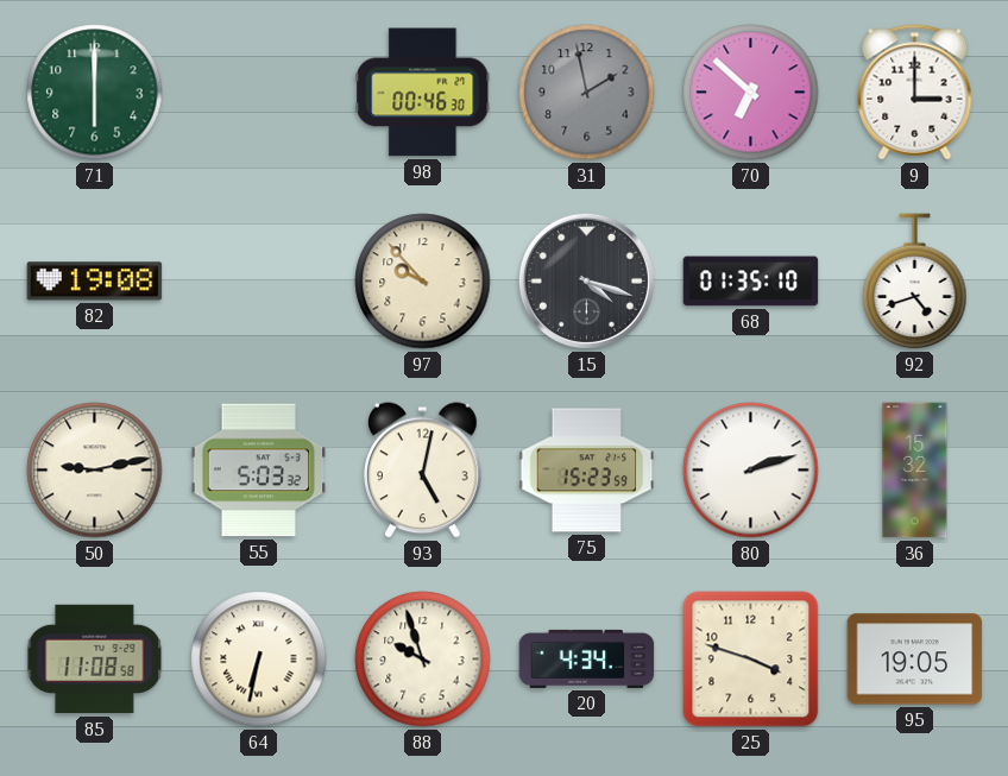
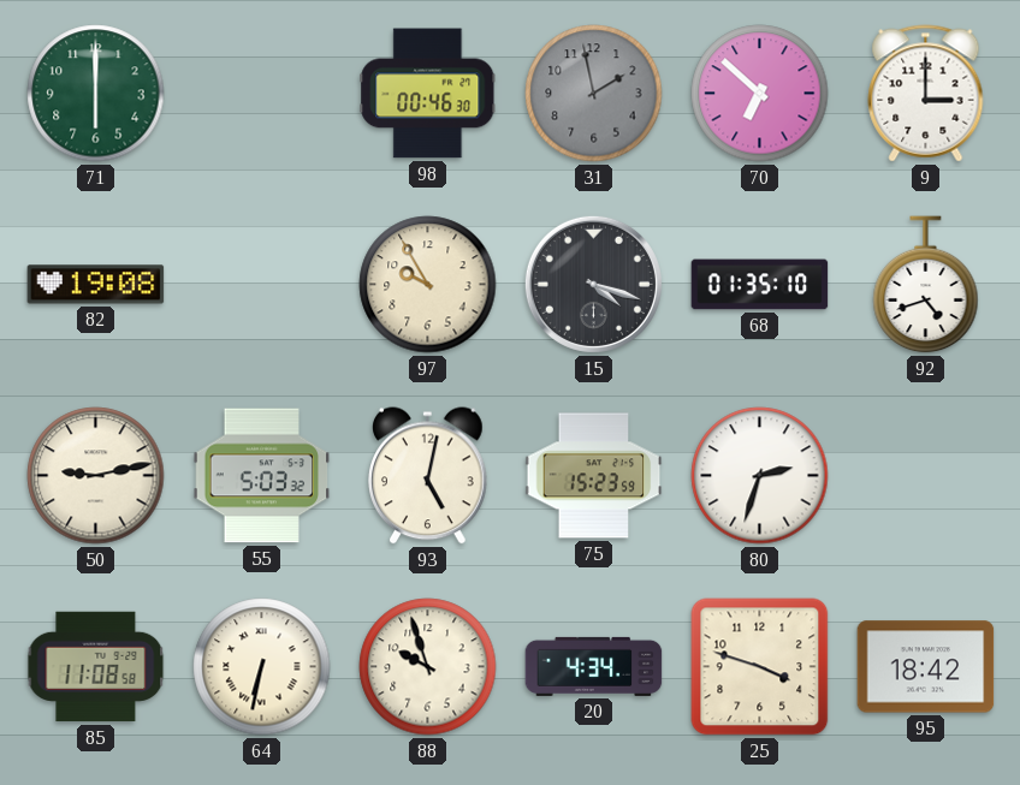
97: 9:53 -> 9:55
80: 2:12 -> 2:33
36: 15:32 -> none
95: 19:05 -> 18:42
